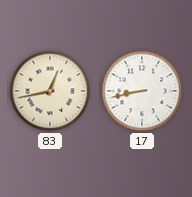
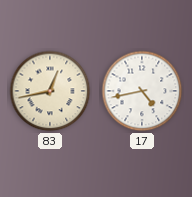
17: 8:43 -> 4:43
